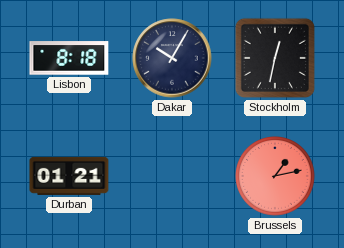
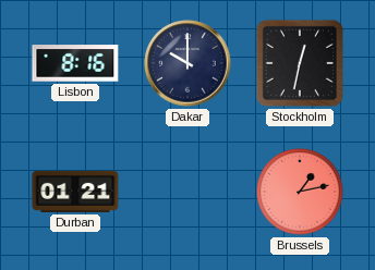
Lisbon: 8:18 -> 8:16
Dakar: 10:05 -> 10:00
